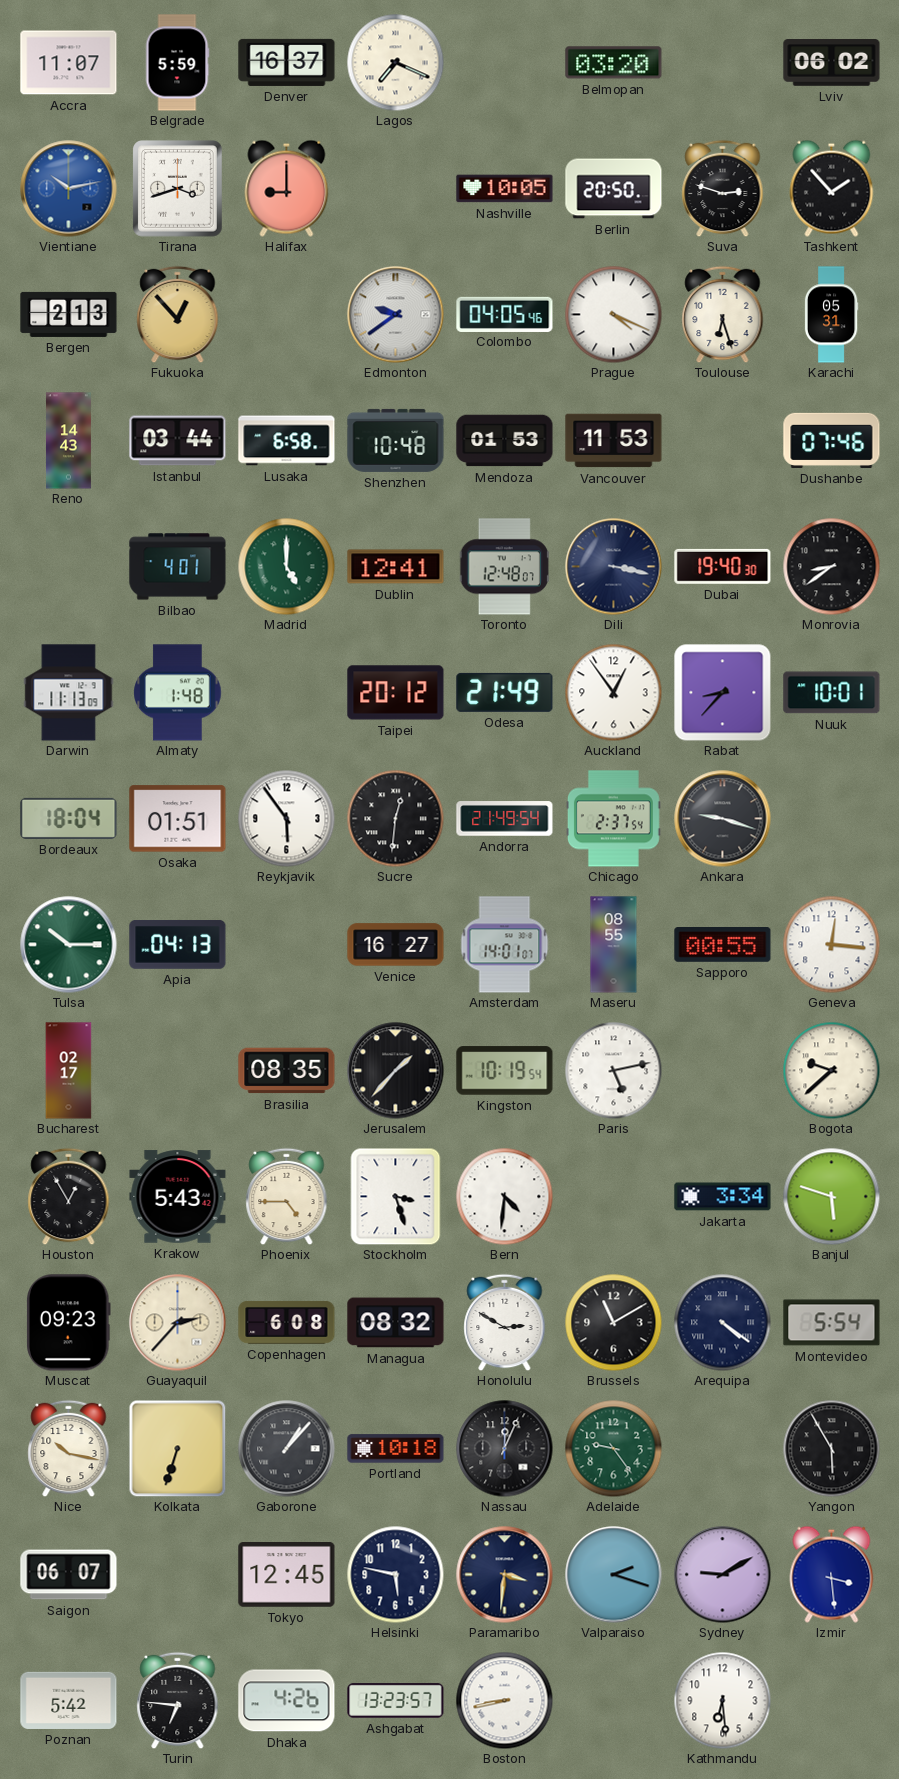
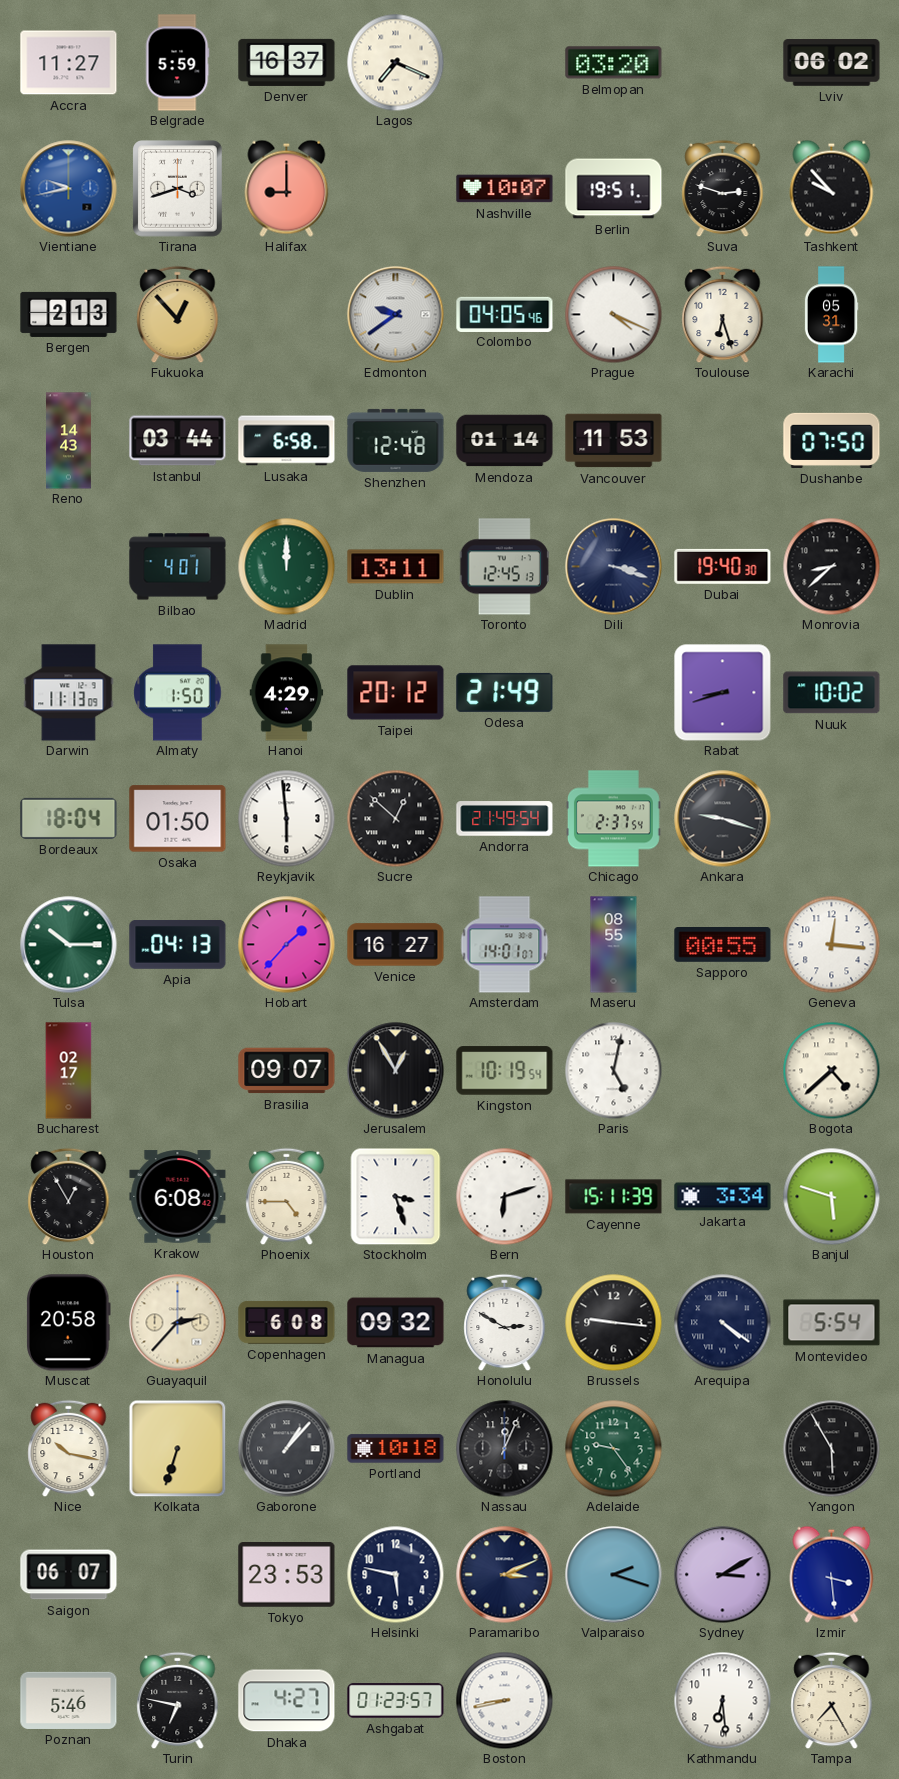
Accra: 11:07 -> 11:27
Vientiane: 10:13 -> 9:43
Nashville: 10:05 -> 10:07
Berlin: 20:50 -> 19:51
Tashkent: 1:53 -> 9:53
Shenzhen: 10:48 -> 12:48
Mendoza: 01:53 -> 01:14
Dushanbe: 07:46 -> 07:50
Madrid: 5:00 -> 12:00
Dublin: 12:41 -> 13:11
Toronto: 12:48 -> 12:45
Dili: 3:17 -> 3:18
Monrovia: 8:39 -> 8:38
Almaty: 1:48 -> 1:50
Hanoi: none -> 4:29
Auckland: 12:54 -> none
Rabat: 8:37 -> 8:42
Nuuk: 10:01 -> 10:02
Osaka: 01:51 -> 01:50
Reykjavik: 5:54 -> 5:59
Sucre: 12:31 -> 12:52
Hobart: none -> 1:37
Brasilia: 08:35 -> 09:07
Jerusalem: 1:37 -> 12:55
Paris: 5:13 -> 5:02
Bogota: 9:38 -> 4:38
Krakow: 5:43 -> 6:08
Bern: 4:31 -> 6:12
Cayenne: none -> 15:11
Muscat: 09:23 -> 20:58
Managua: 08:32 -> 09:32
Brussels: 11:10 -> 9:16
Tokyo: 12:45 -> 23:53
Paramaribo: 3:31 -> 3:11
Sydney: 9:10 -> 3:10
Poznan: 5:42 -> 5:46
Turin: 6:46 -> 6:47
Dhaka: 4:26 -> 4:27
Ashgabat: 13:23 -> 01:23
Tampa: none -> 7:25
